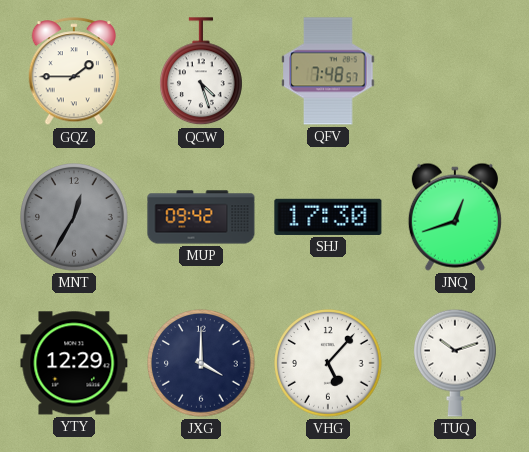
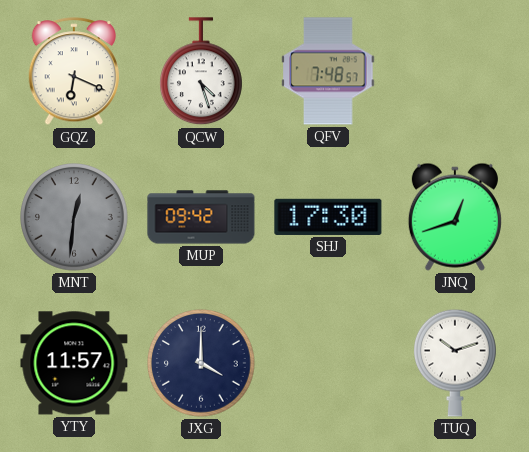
GQZ: 1:45 -> 6:19
MNT: 12:35 -> 12:31
YTY: 12:29 -> 11:57
VHG: 5:07 -> none
